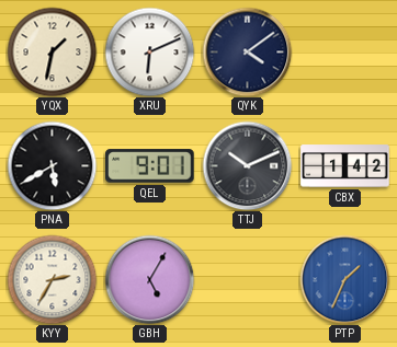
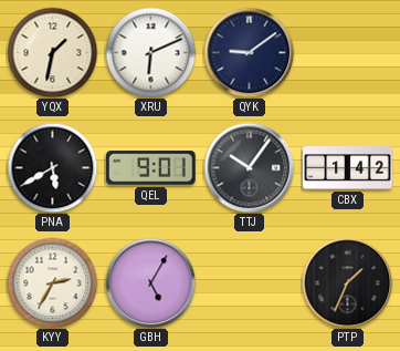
QYK: 4:09 -> 9:09
TTJ: 10:11 -> 10:06
PTP dial: blue -> black
